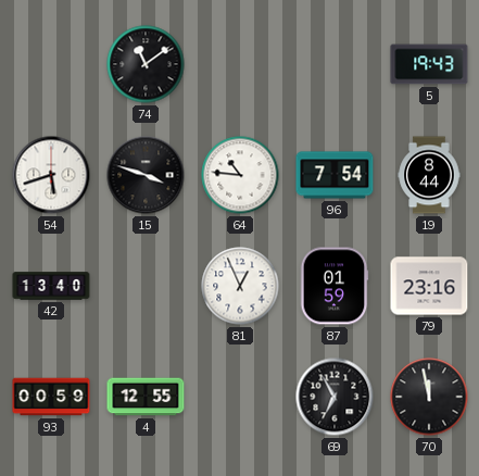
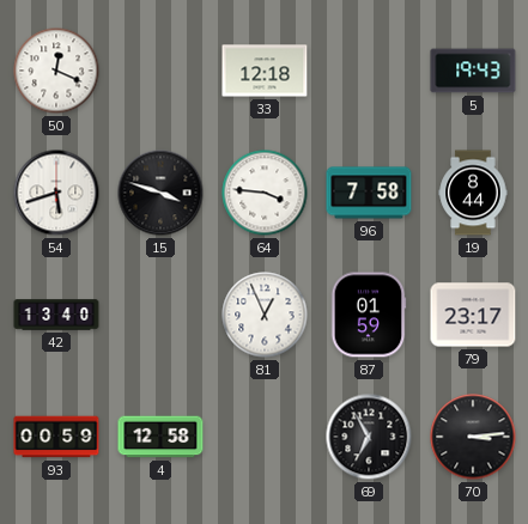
50: none -> 12:19
74: 11:09 -> none
33: none -> 12:18
64: 10:46 -> 3:46
96: 7:54 -> 7:58
79: 23:16 -> 23:17
4: 12:55 -> 12:58
70: 11:58 -> 3:14
